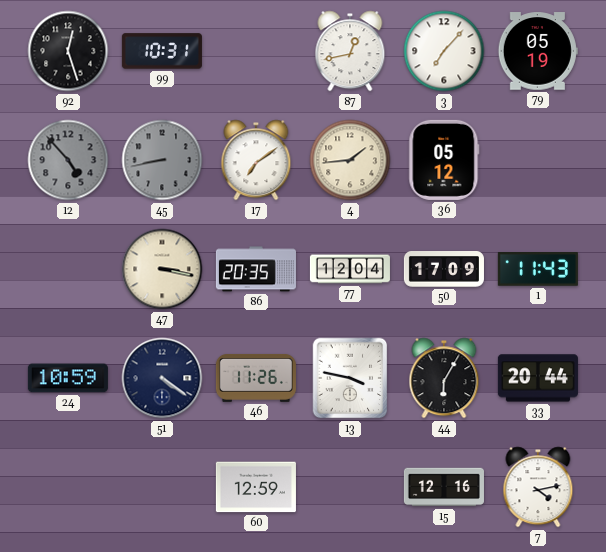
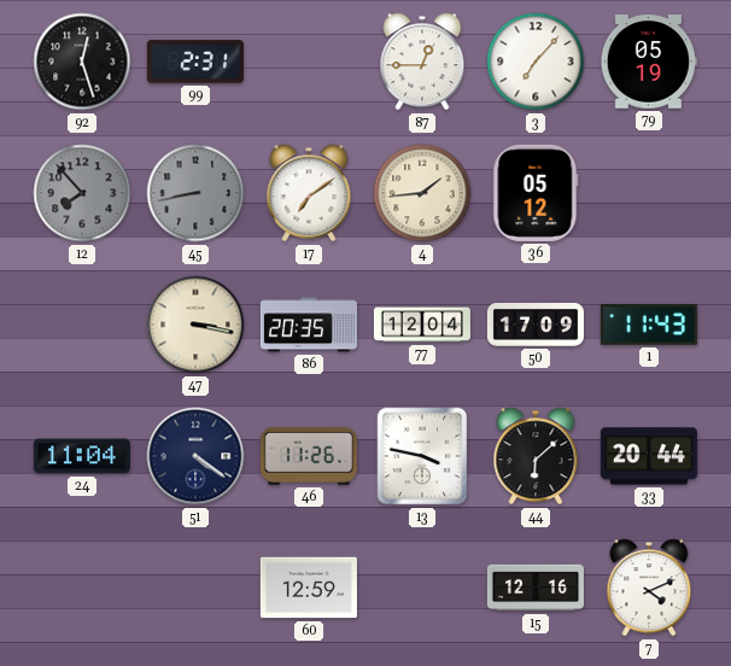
99: 10:31 -> 2:31
87: 12:43 -> 12:45
12: 4:53 -> 7:53
24: 10:59 -> 11:04
44: 6:05 -> 6:08
7: 4:13 -> 4:11
